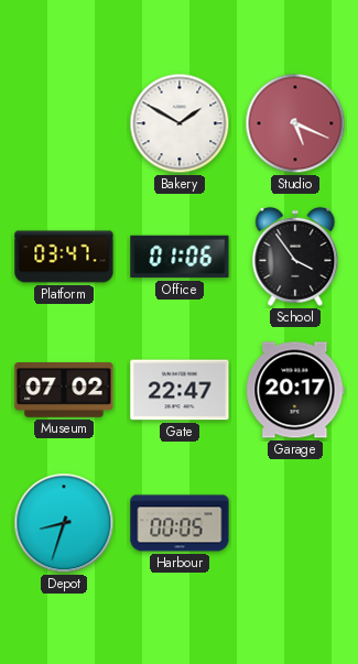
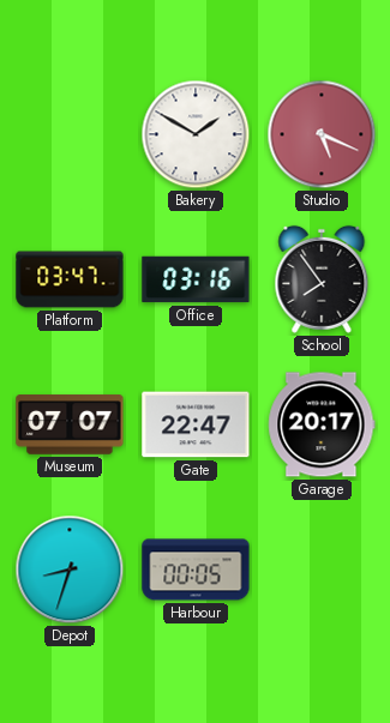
Office: 01:06 -> 03:16
School: 3:54 -> 7:54
Museum: 07:02 -> 07:07
